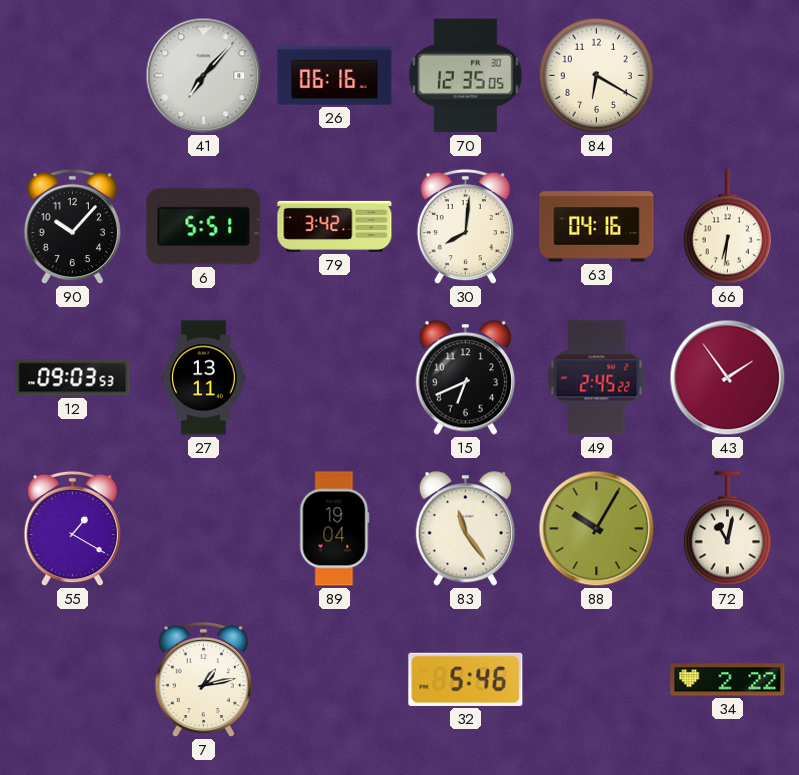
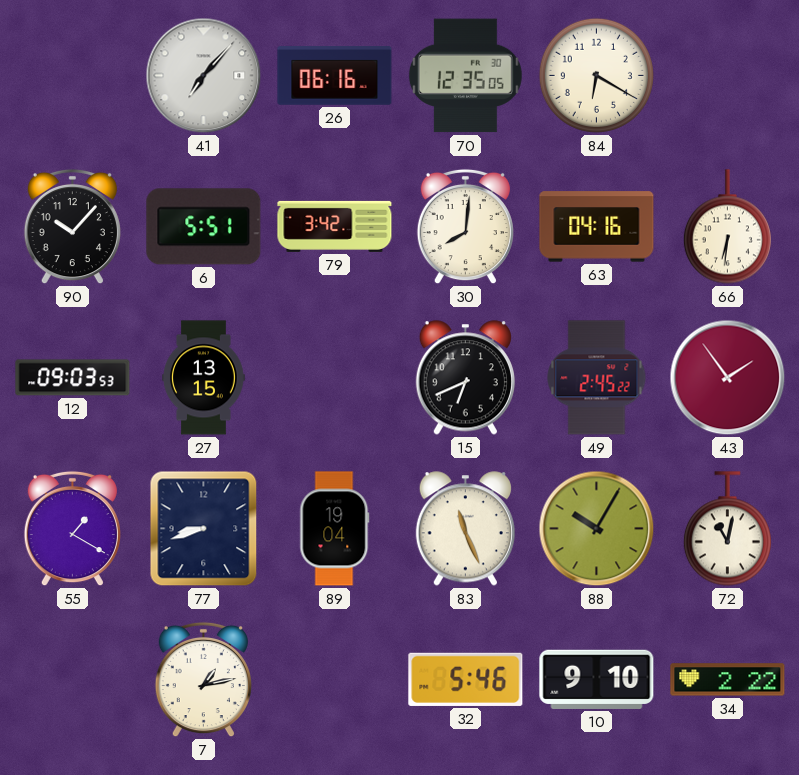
27: 13:11 -> 13:15
77: none -> 8:42
83: 11:24 -> 11:26
10: none -> 9:10
